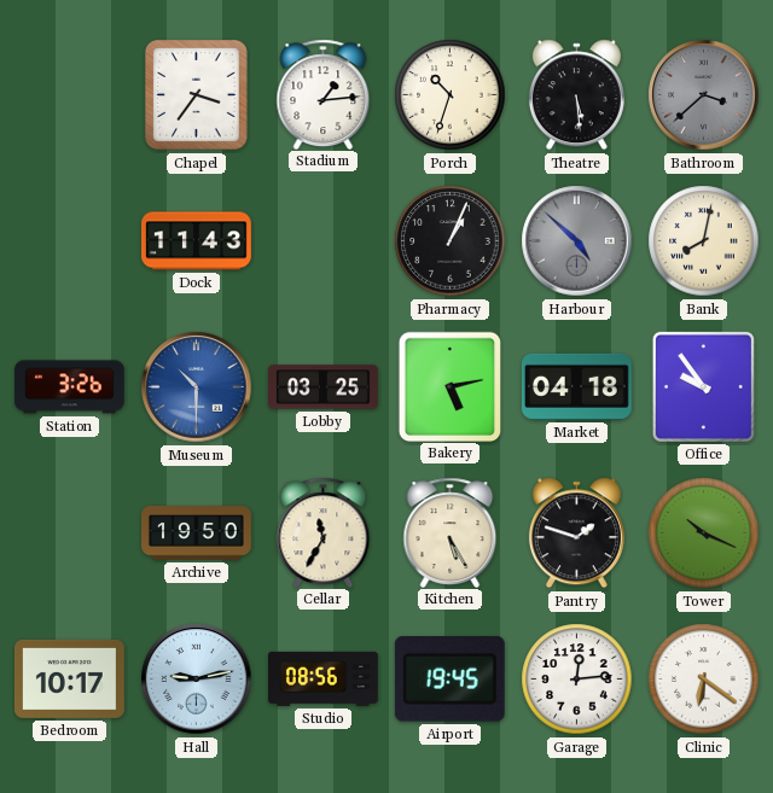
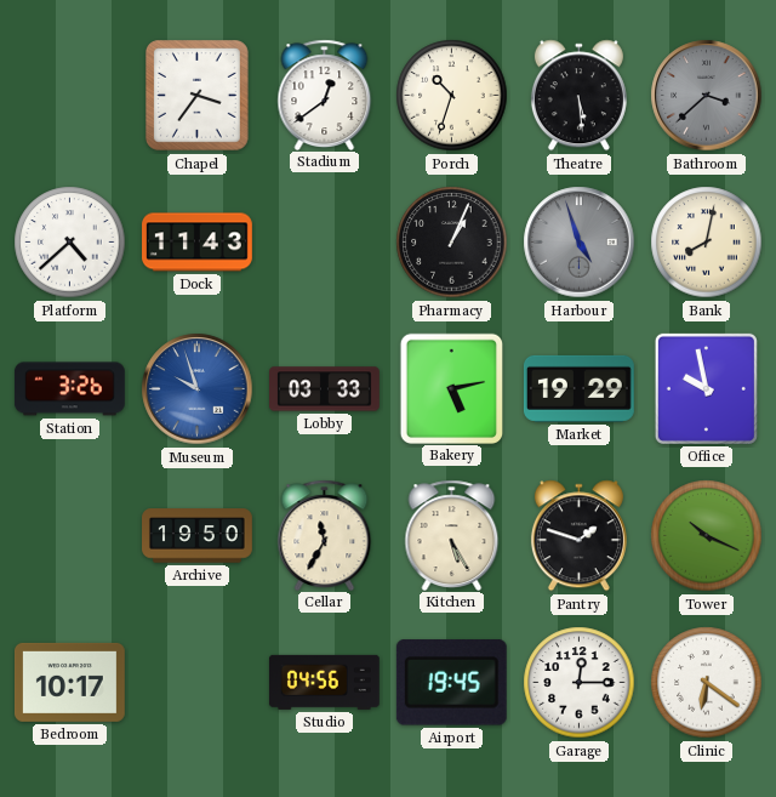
Stadium: 1:14 -> 12:39
Platform: none -> 4:38
Harbour: 4:52 -> 4:57
Museum: 10:30 -> 9:57
Lobby: 03:25 -> 03:33
Market: 04:18 -> 19:29
Office: 9:54 -> 9:58
Hall: 9:13 -> none
Studio: 08:56 -> 04:56
Garage: 12:14 -> 12:15
